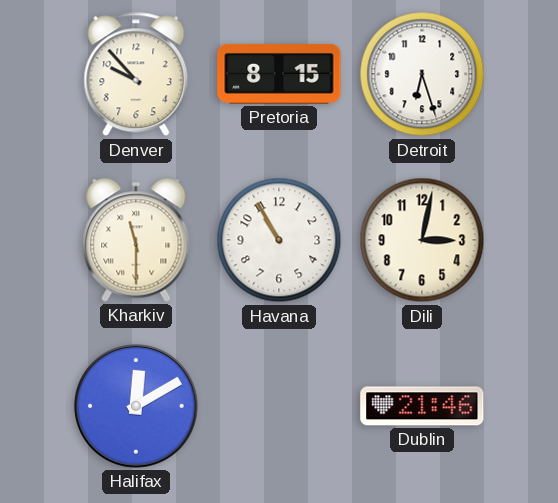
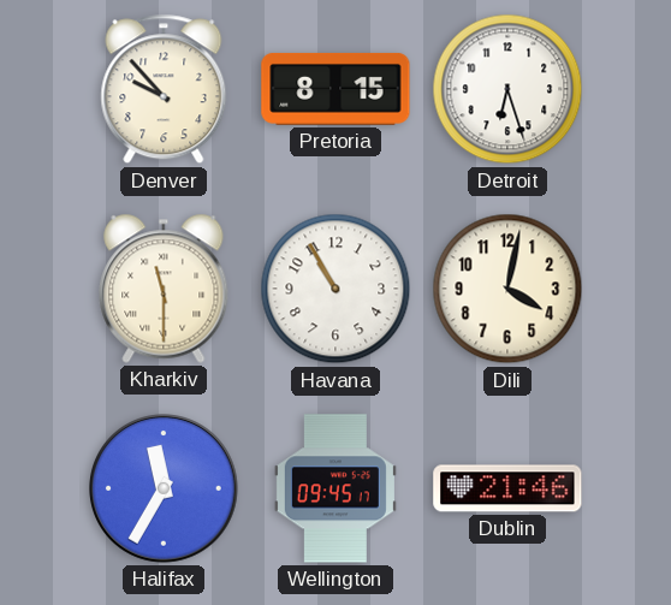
Dili: 3:02 -> 4:02
Halifax: 12:10 -> 11:35
Wellington: none -> 09:45
